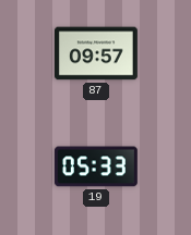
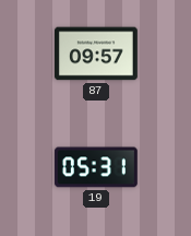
19: 05:33 -> 05:31
